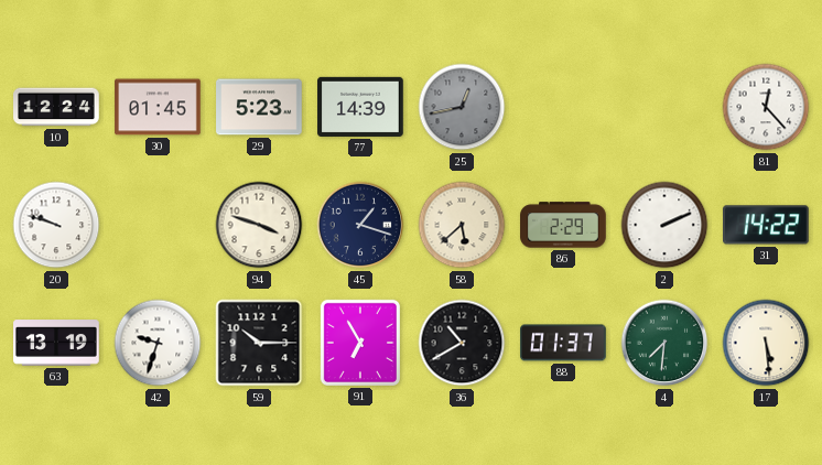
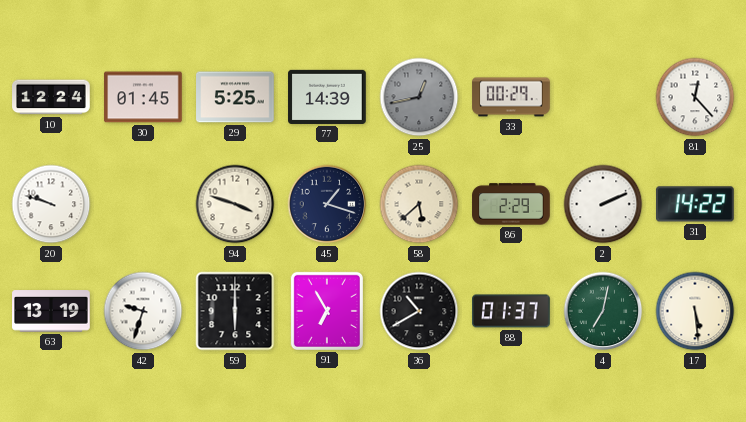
29: 5:23 -> 5:25
33: none -> 00:29
59: 10:15 -> 6:00
4: 7:31 -> 7:02
